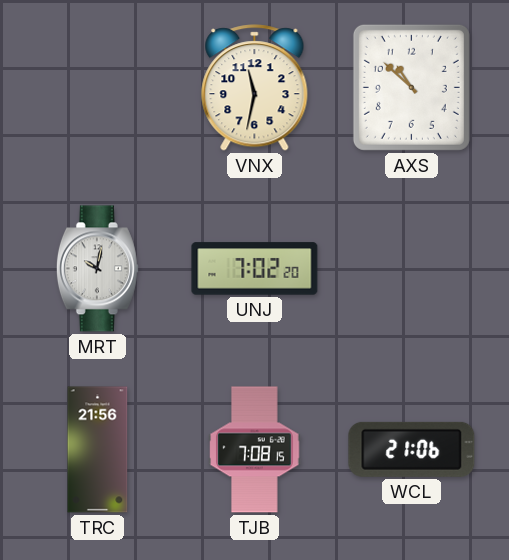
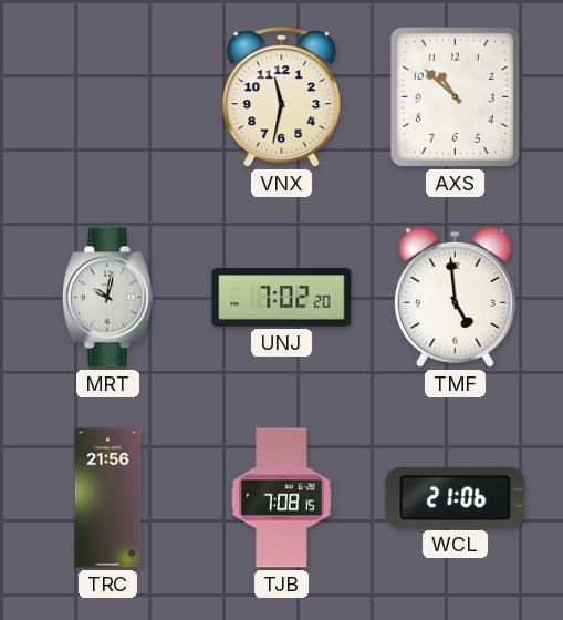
TMF: none -> 4:59
